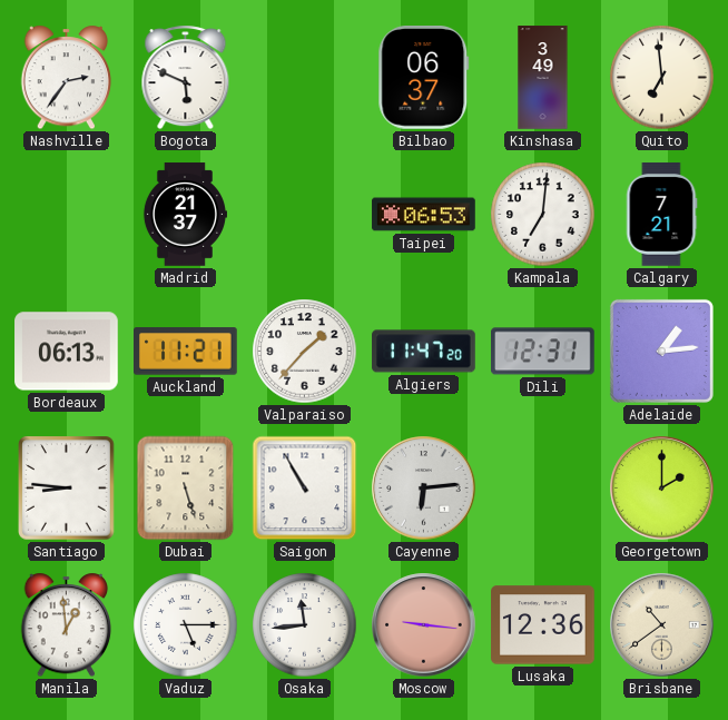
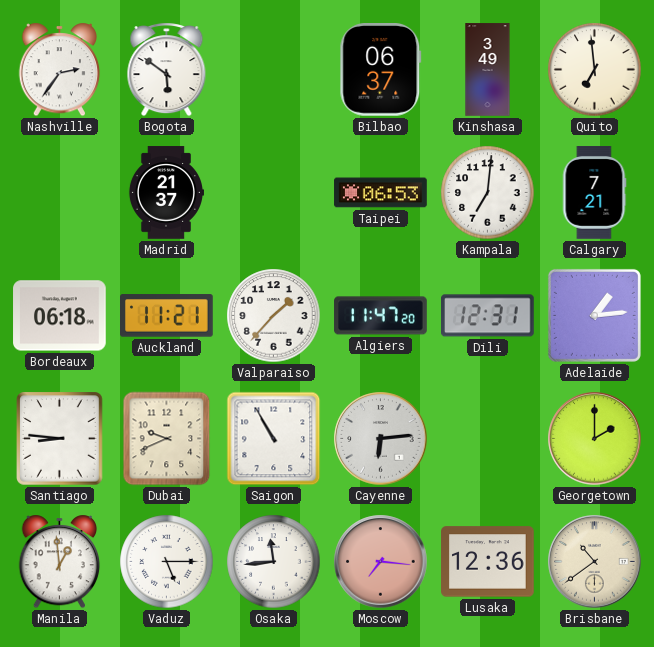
Bogota: 5:49 -> 5:51
Bordeaux: 06:13 -> 06:18
Dubai: 5:27 -> 9:41
Moscow: 9:16 -> 7:16
